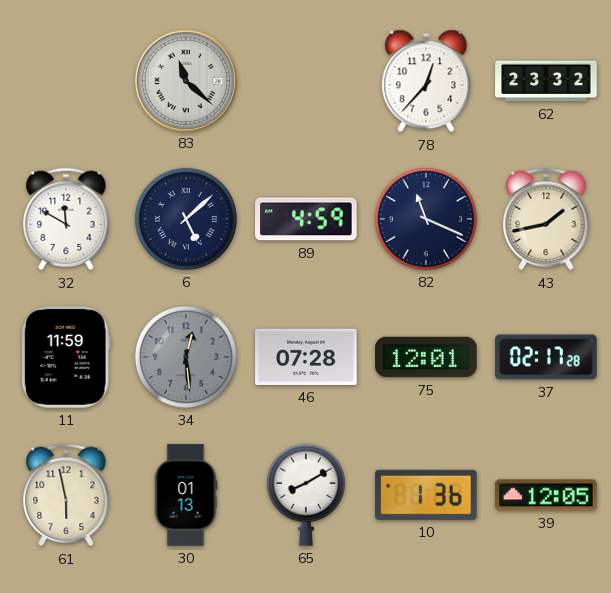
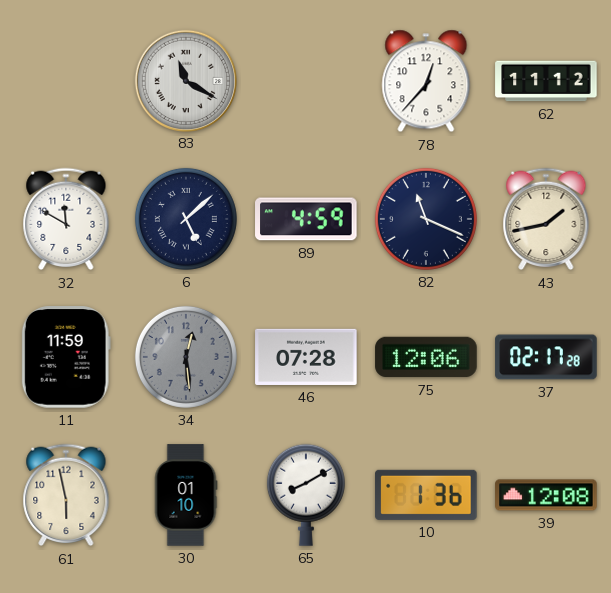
83: 11:22 -> 11:20
62: 23:32 -> 11:12
75: 12:01 -> 12:06
30: 01:13 -> 01:10
39: 12:05 -> 12:08
